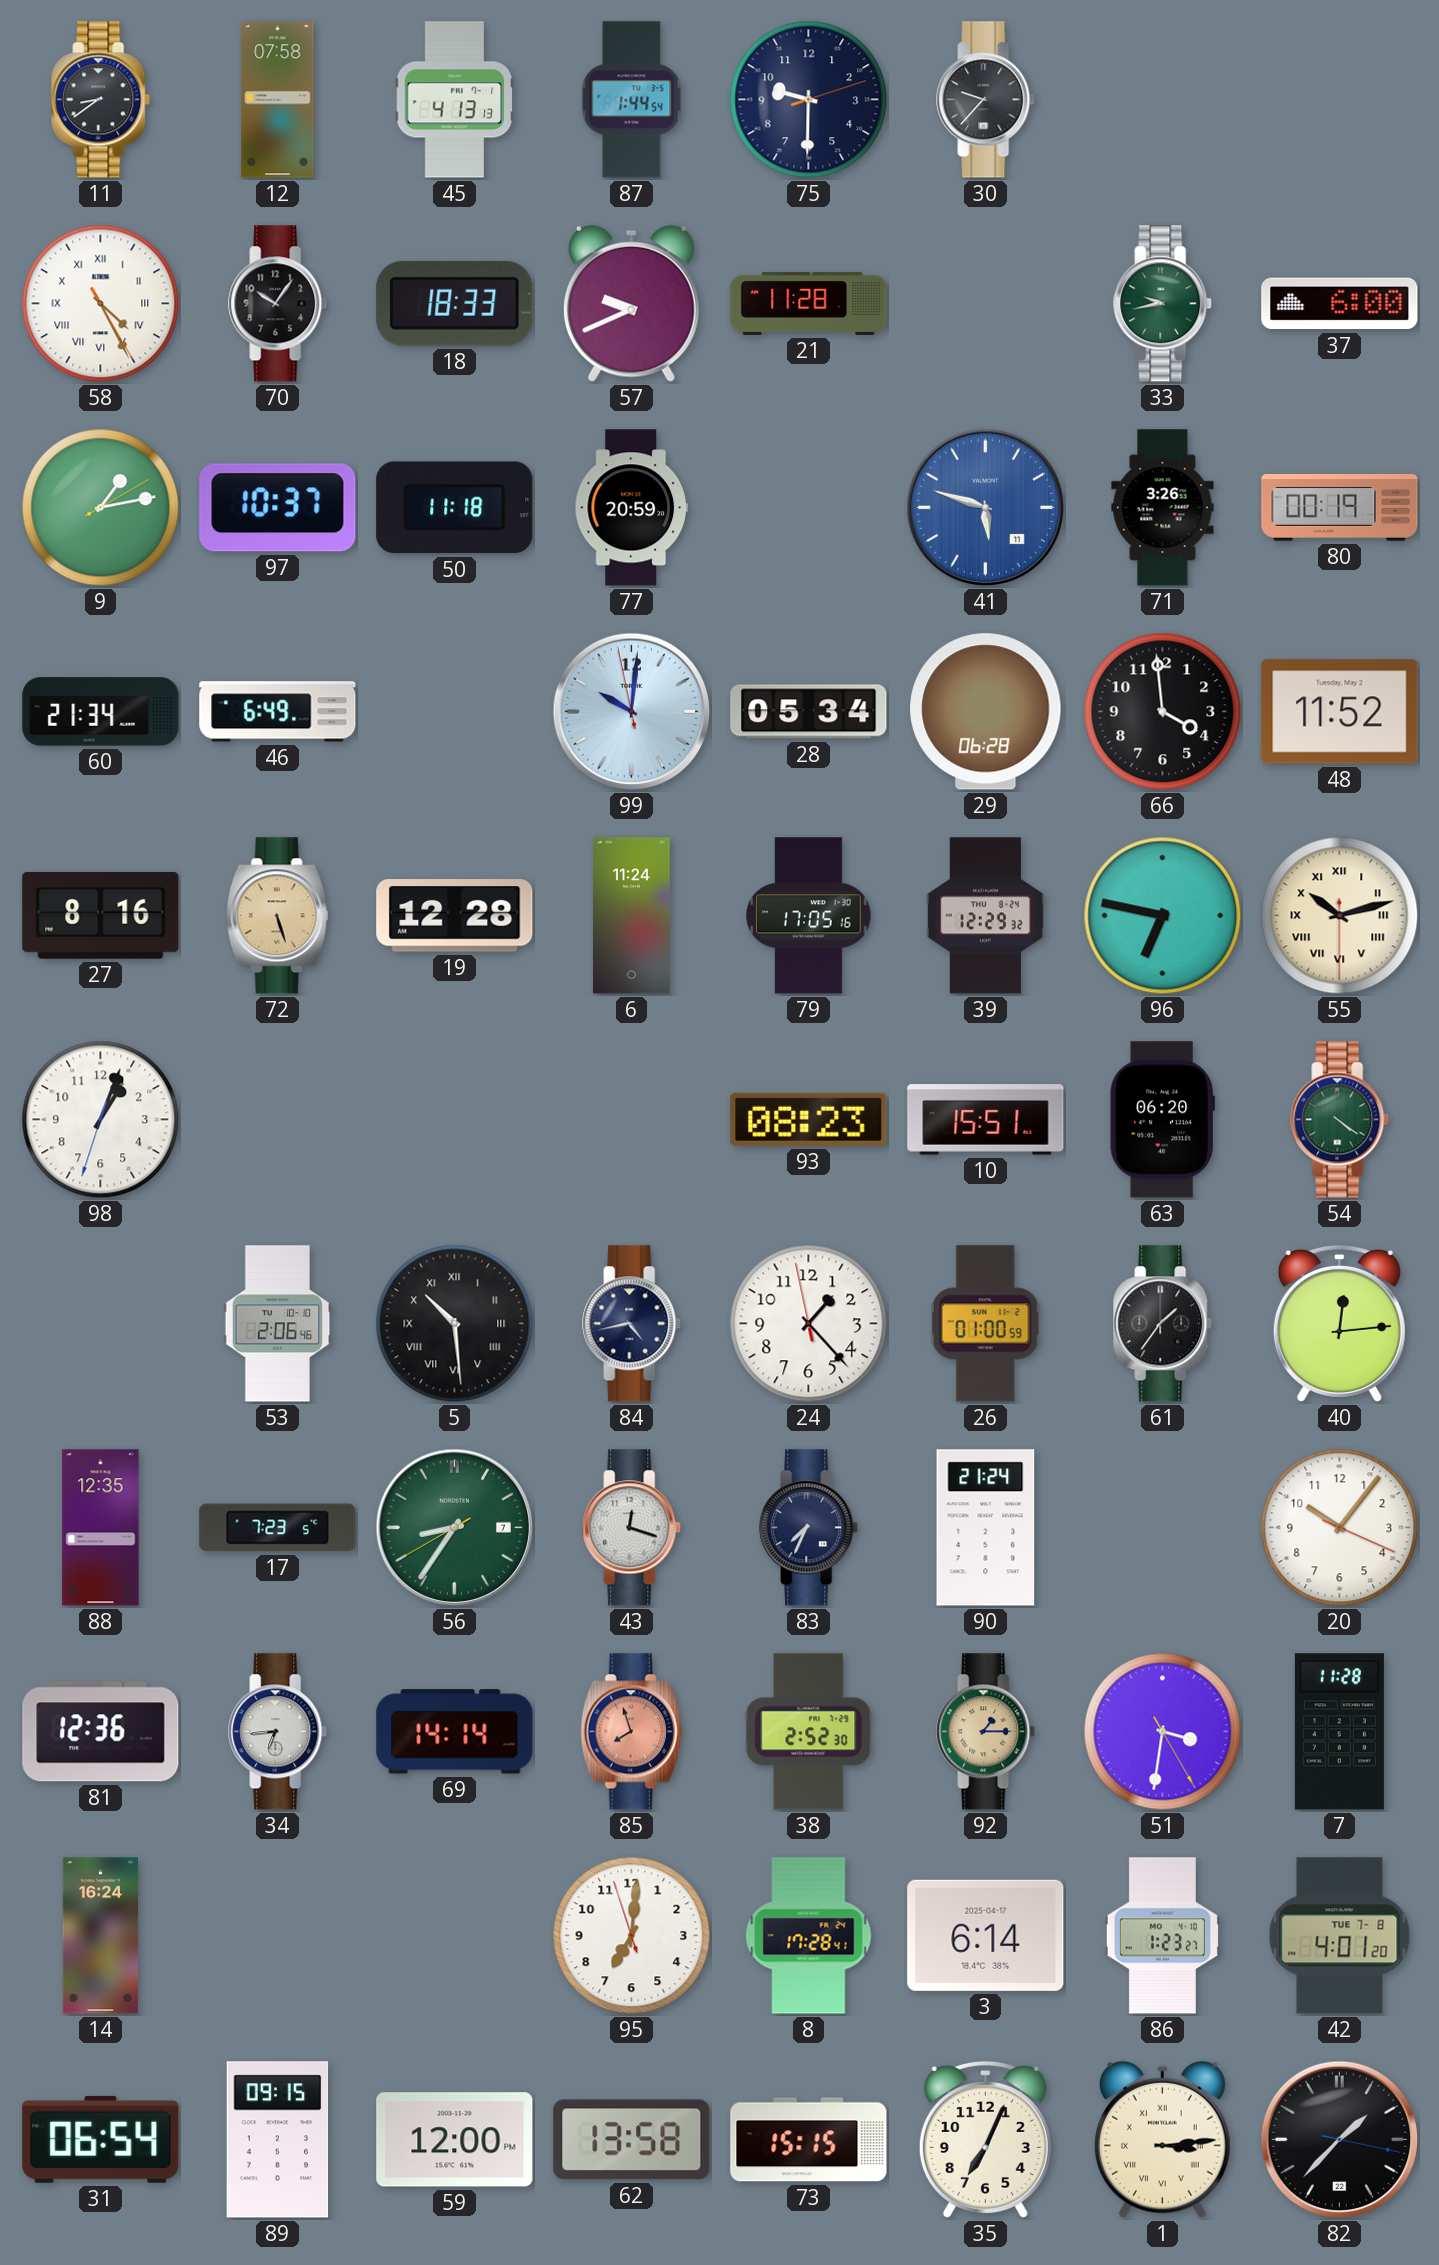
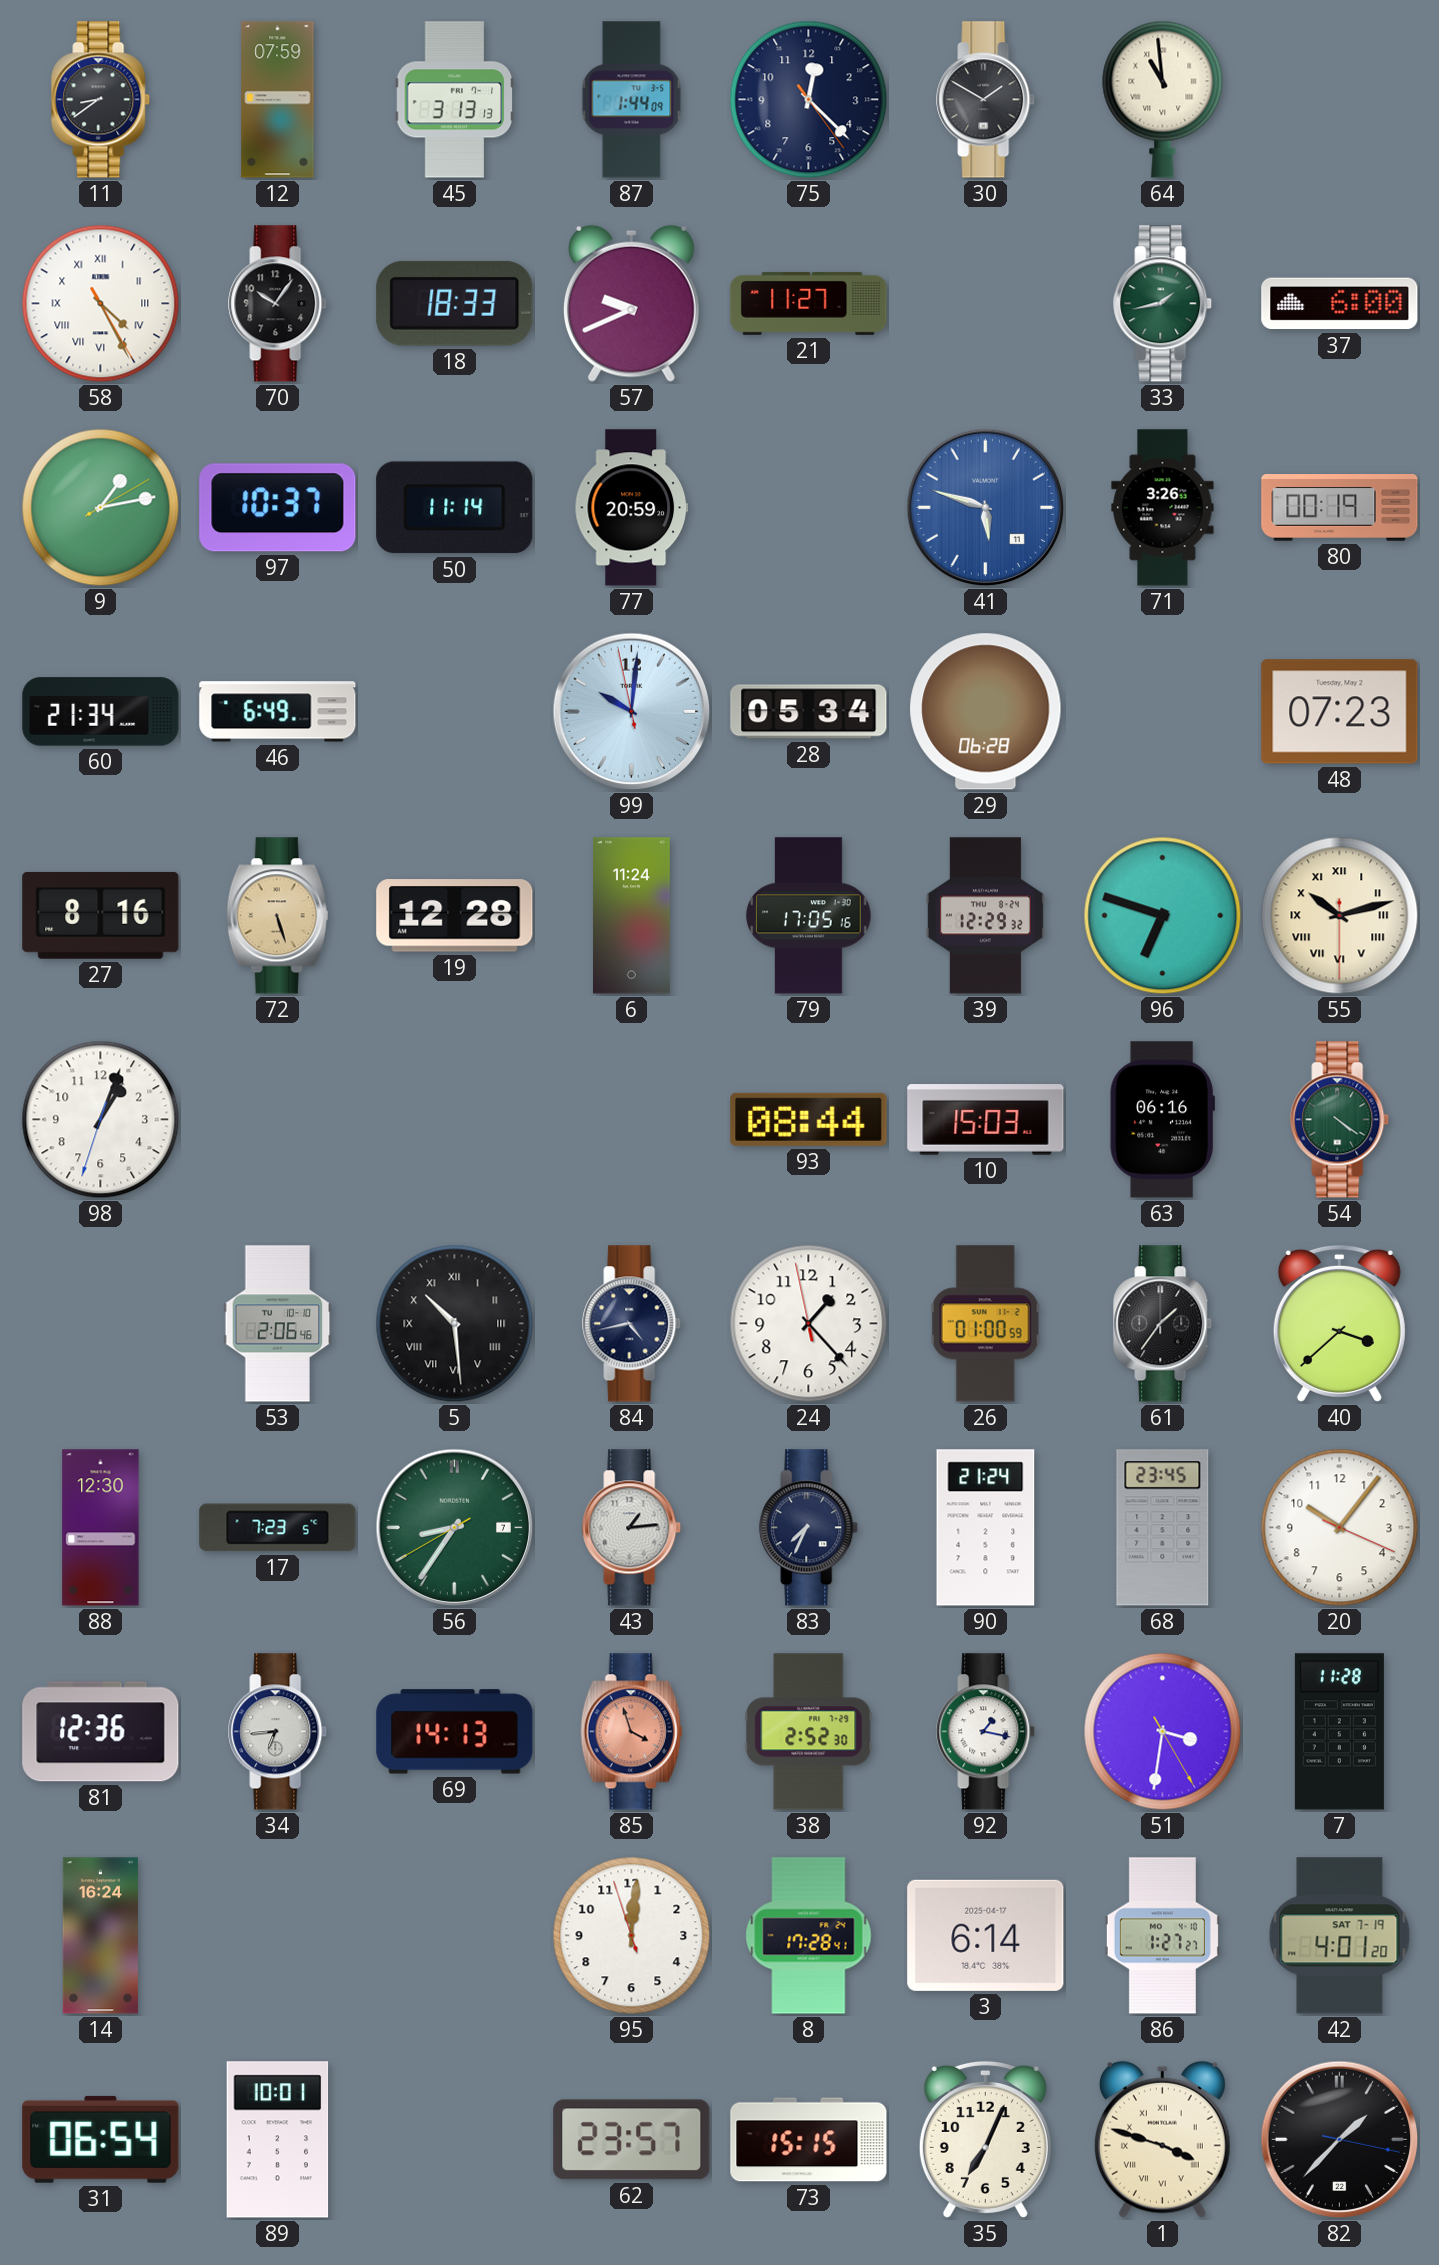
12: 07:58 -> 07:59
45: 4:13 -> 3:13
87: 1:44:54 -> 1:44:09
75: 9:30 -> 12:22
30: 9:37 -> 1:50
64: none -> 10:59
21: 11:28 -> 11:27
33: 9:43 -> 1:43
50: 11:18 -> 11:14
66: 3:59 -> none
48: 11:52 -> 07:23
96: 6:47 -> 6:48
93: 08:23 -> 08:44
10: 15:51 -> 15:03
63: 06:20 -> 06:16
40: 12:14 -> 3:38
88: 12:35 -> 12:30
43: 12:18 -> 1:14
68: none -> 23:45
69: 14:14 -> 14:13
85: 7:57 -> 3:57
92: 1:15 -> 1:17
92 dial: champagne -> white
95: 7:00 -> 12:00
86: 1:23 -> 1:27
42 date: TUE 7-8 -> SAT 7-19
89: 09:15 -> 10:01
59: 12:00 -> none
62: 13:58 -> 23:57
1: 3:14 -> 3:48
